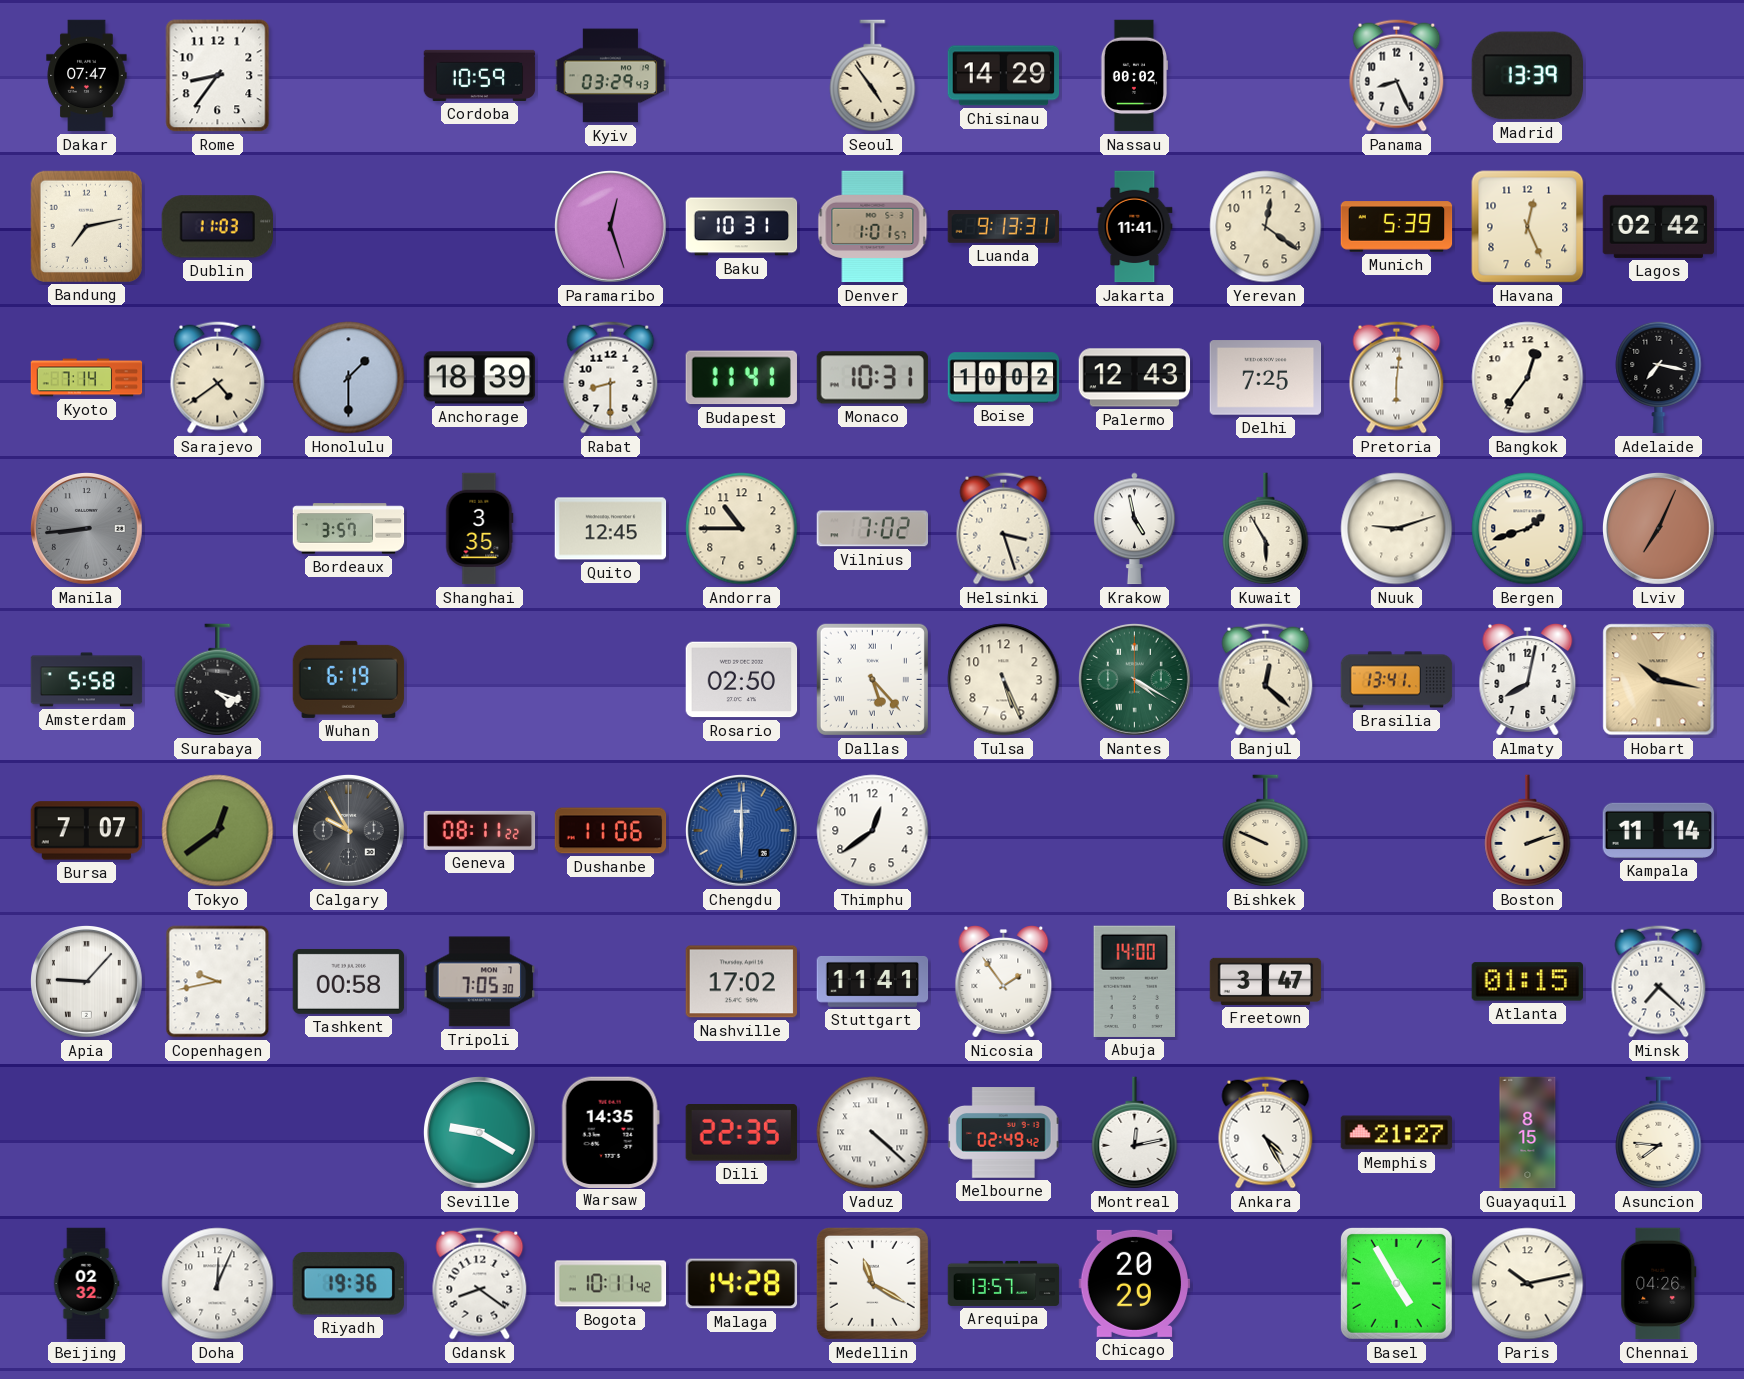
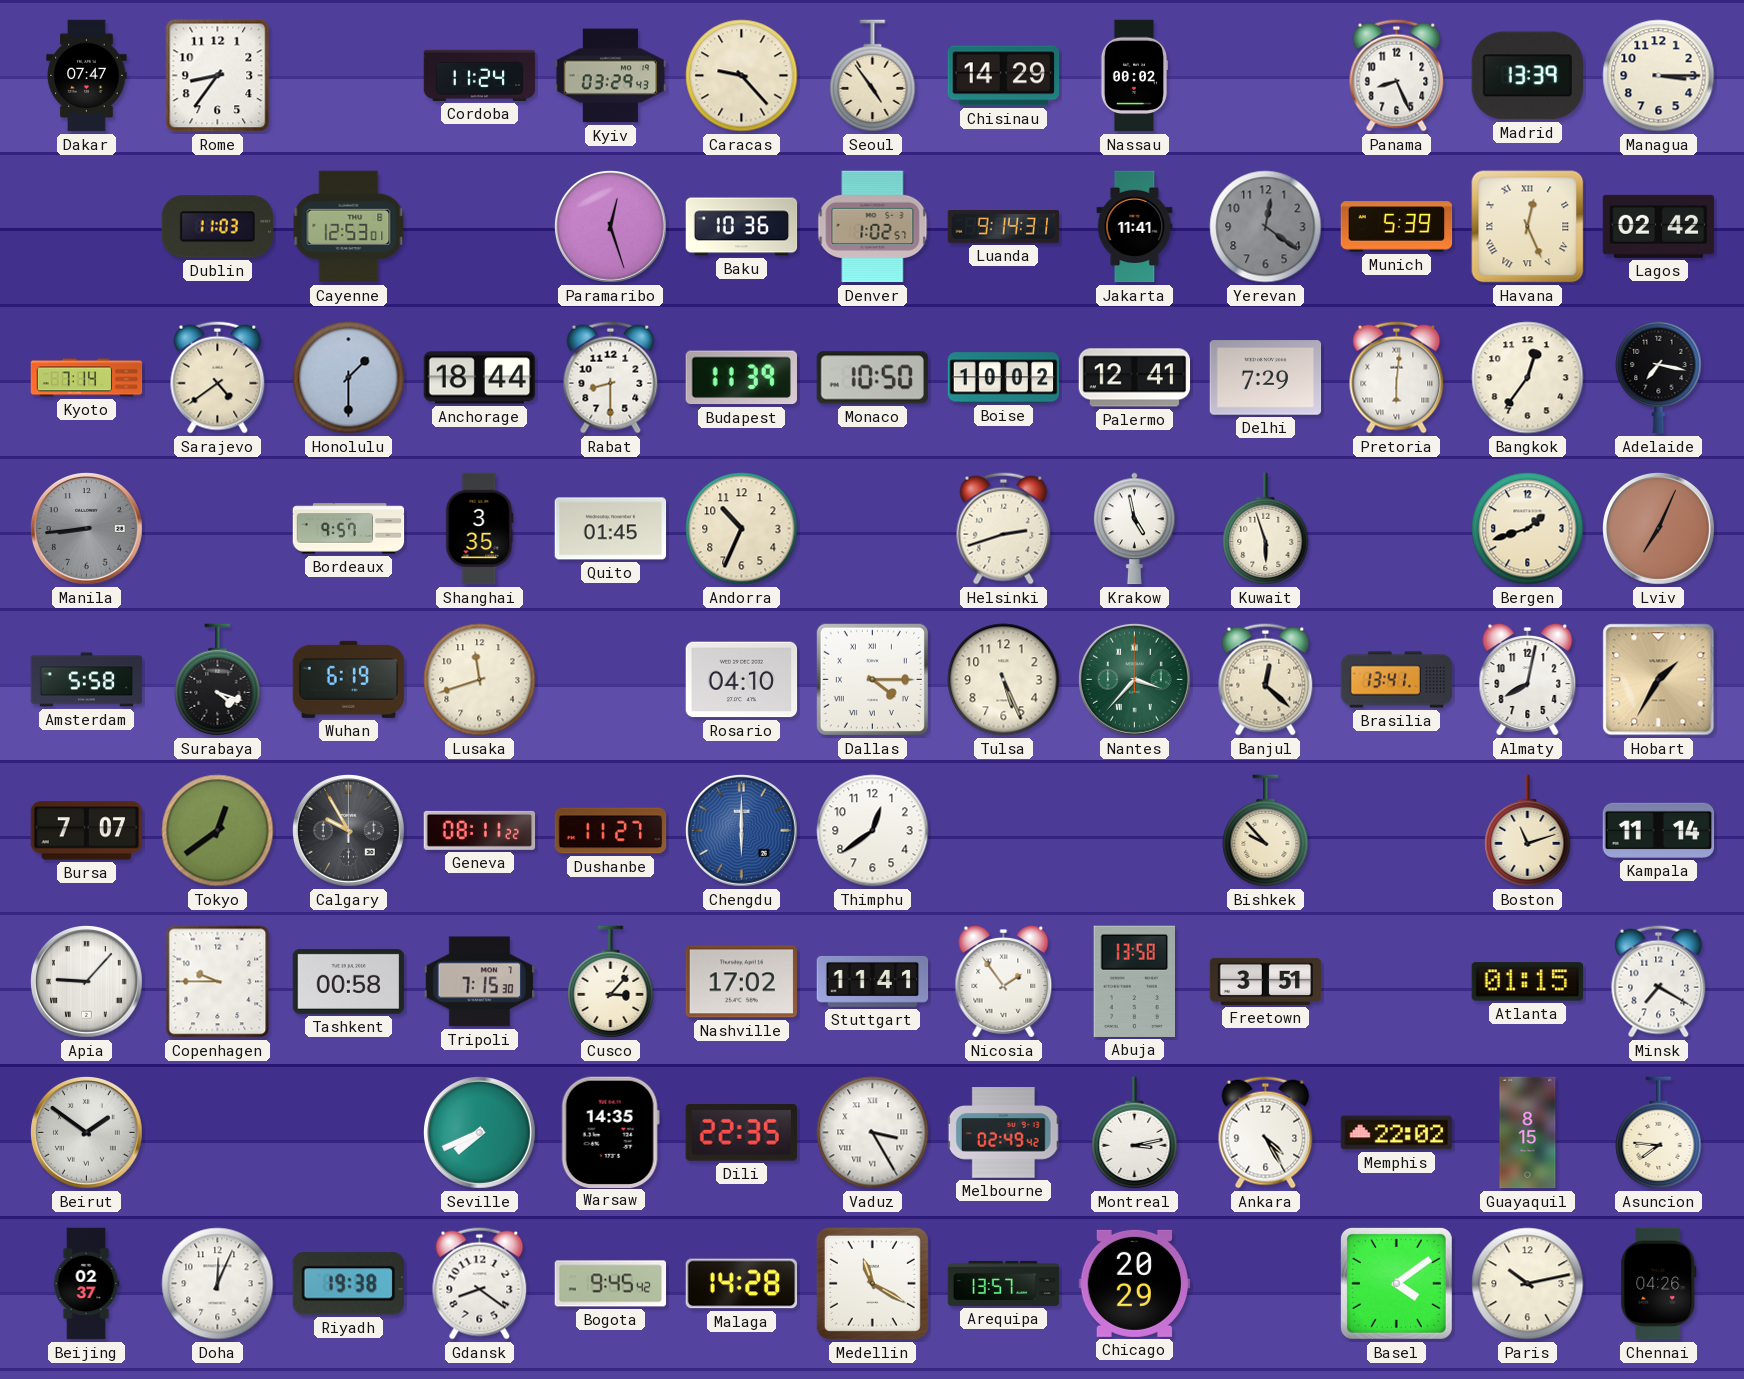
Cordoba: 10:59 -> 11:24
Caracas: none -> 9:23
Managua: none -> 3:15
Bandung: 7:13 -> none
Cayenne: none -> 12:53
Baku: 10:31 -> 10:36
Denver: 1:01 -> 1:02
Luanda: 9:13 -> 9:14
Yerevan dial: cream -> grey
Havana numerals: Arabic -> Roman
Anchorage: 18:39 -> 18:44
Budapest: 11:41 -> 11:39
Monaco: 10:31 -> 10:50
Palermo: 12:43 -> 12:41
Delhi: 7:25 -> 7:29
Bordeaux: 3:57 -> 9:57
Quito: 12:45 -> 01:45
Andorra: 10:45 -> 10:34
Vilnius: 7:02 -> none
Helsinki: 3:27 -> 2:42
Kuwait: 5:55 -> 5:57
Nuuk: 9:12 -> none
Lusaka: none -> 11:42
Rosario: 02:50 -> 04:10
Dallas: 5:23 -> 4:15
Nantes: 4:20 -> 3:37
Hobart: 10:17 -> 1:35
Dushanbe: 11:06 -> 11:27
Bishkek: 9:49 -> 9:53
Boston: 2:12 -> 11:12
Copenhagen: 9:43 -> 9:45
Tripoli: 7:05 -> 7:15
Cusco: none -> 3:07
Abuja: 14:00 -> 13:58
Freetown: 3:47 -> 3:51
Minsk: 7:22 -> 7:20
Beirut: none -> 1:51
Seville: 9:20 -> 7:41
Vaduz: 4:22 -> 3:25
Montreal: 12:13 -> 3:13
Memphis: 21:27 -> 22:02
Beijing: 02:32 -> 02:37
Riyadh: 19:36 -> 19:38
Bogota: 10:11 -> 9:45
Basel: 4:55 -> 4:09
